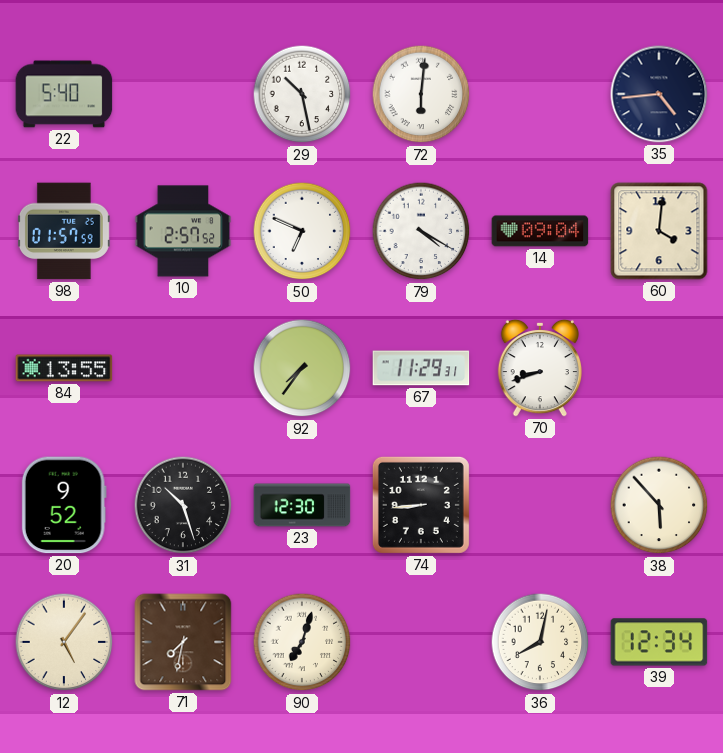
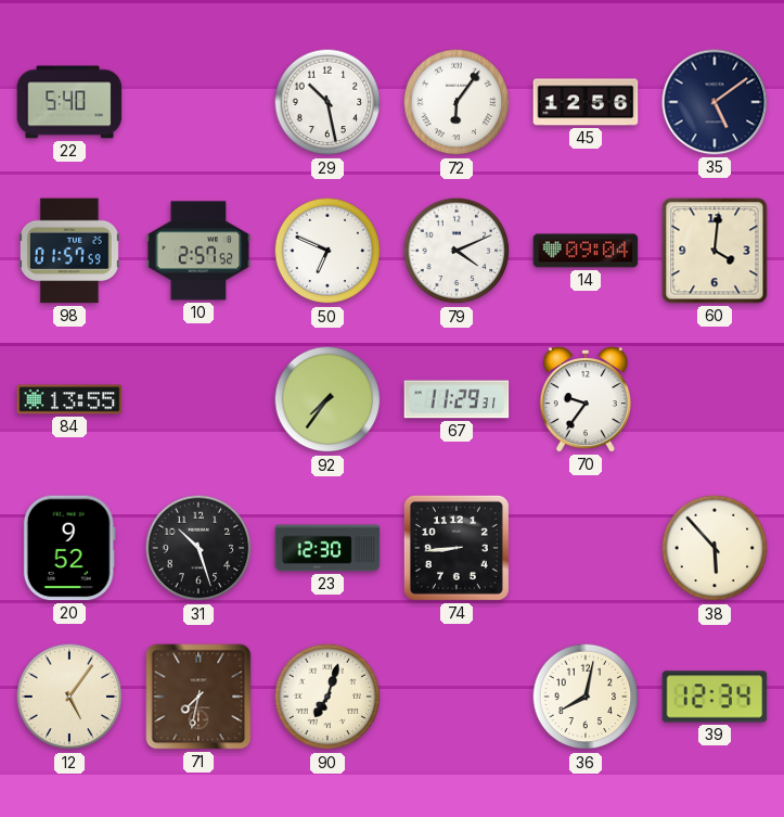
72: 6:01 -> 6:06
45: none -> 12:56
35: 4:44 -> 5:09
79: 4:20 -> 4:11
70: 8:42 -> 9:36
